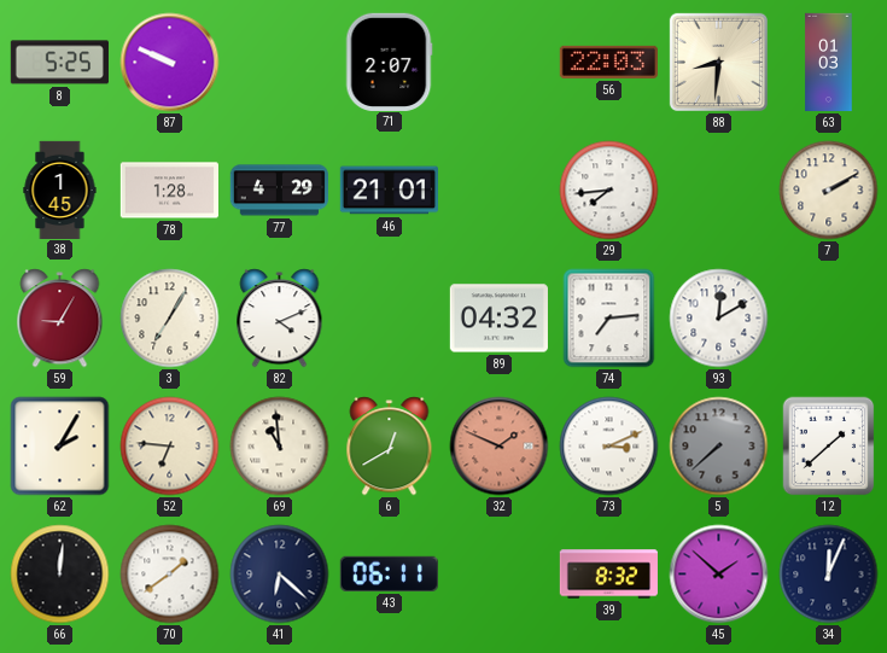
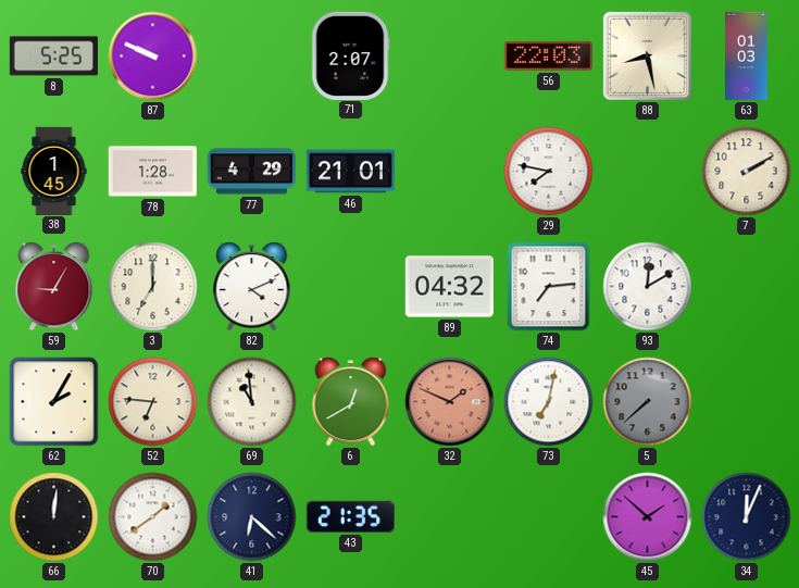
88: 8:31 -> 8:28
29: 7:44 -> 7:47
3: 7:05 -> 7:00
73: 3:11 -> 7:02
12: 1:38 -> none
43: 06:11 -> 21:35
39: 8:32 -> none
